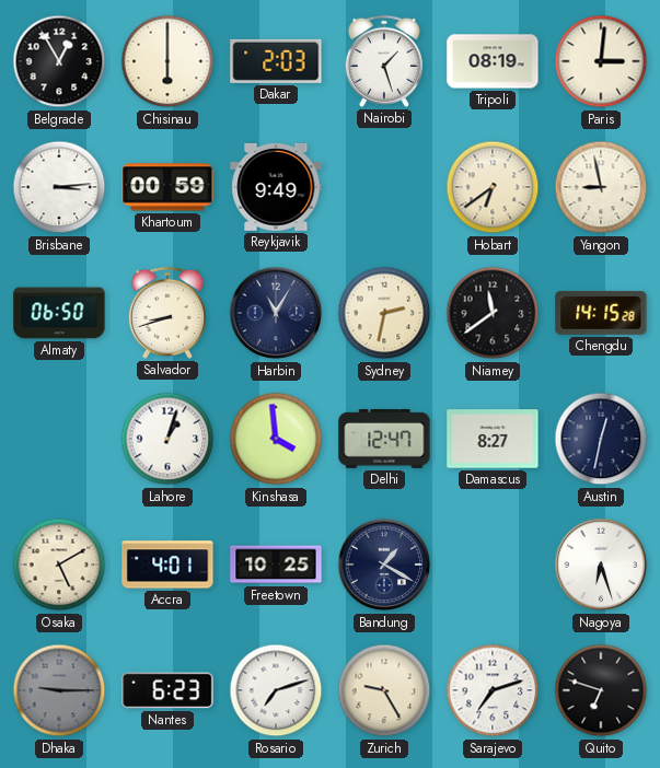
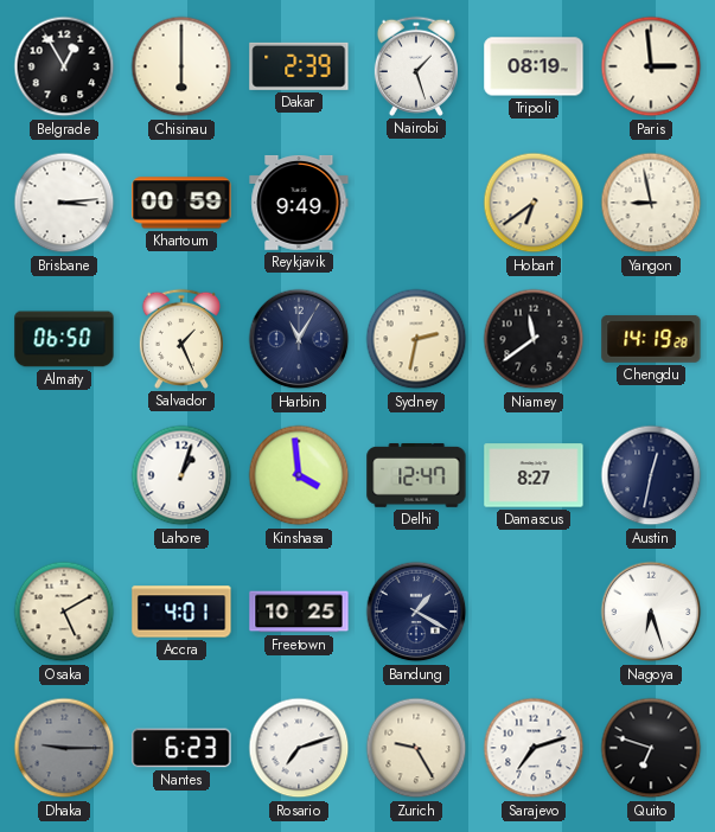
Dakar: 2:03 -> 2:39
Paris: 3:01 -> 2:59
Salvador: 8:42 -> 1:26
Chengdu: 14:15 -> 14:19
